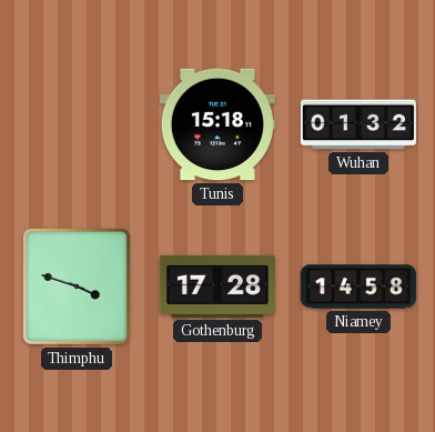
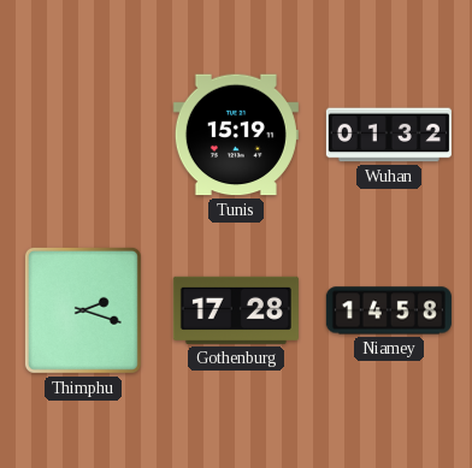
Tunis: 15:18 -> 15:19
Thimphu: 3:48 -> 2:18
